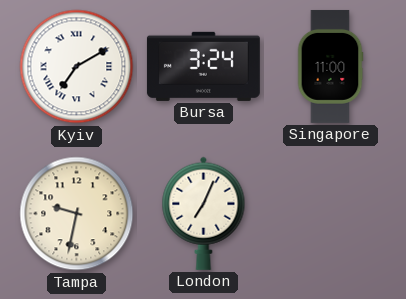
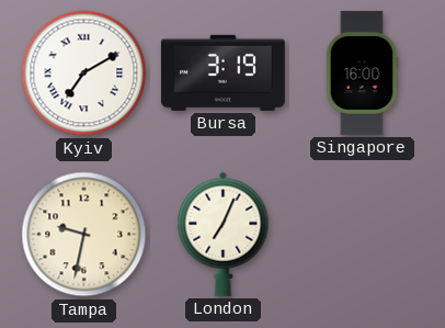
Bursa: 3:24 -> 3:19
Singapore: 11:00 -> 16:00
